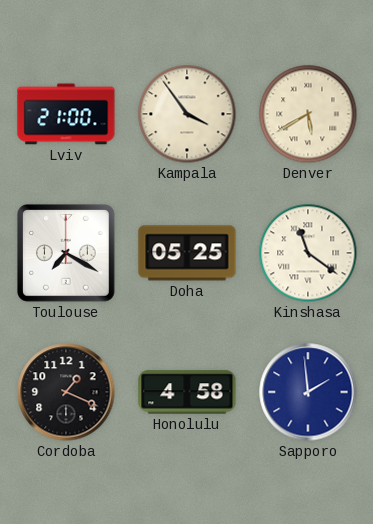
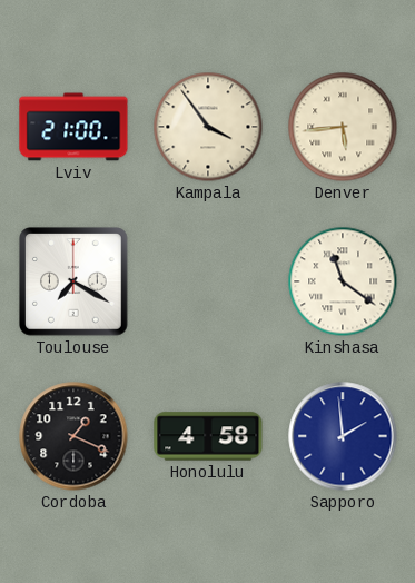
Denver: 5:40 -> 5:44
Doha: 05:25 -> none
